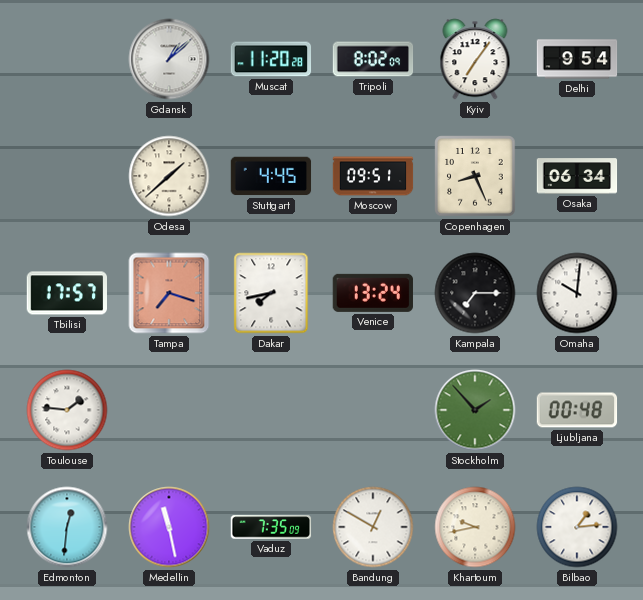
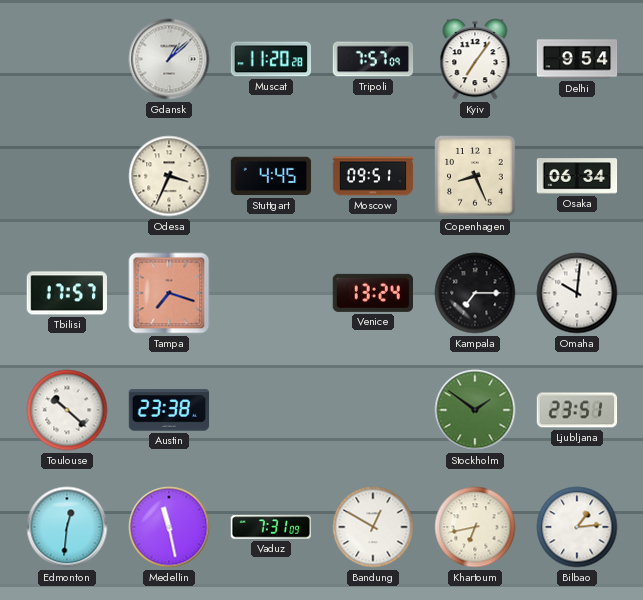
Tripoli: 8:02 -> 7:57
Odesa: 1:38 -> 3:34
Dakar: 7:43 -> none
Toulouse: 1:46 -> 10:22
Austin: none -> 23:38
Stockholm: 1:53 -> 1:51
Ljubljana: 00:48 -> 23:51
Vaduz: 7:35 -> 7:31
Khartoum: 9:43 -> 6:43
